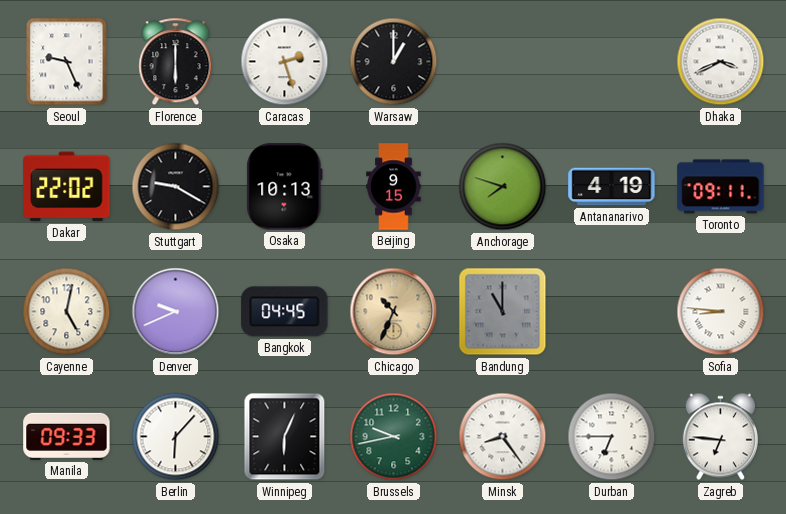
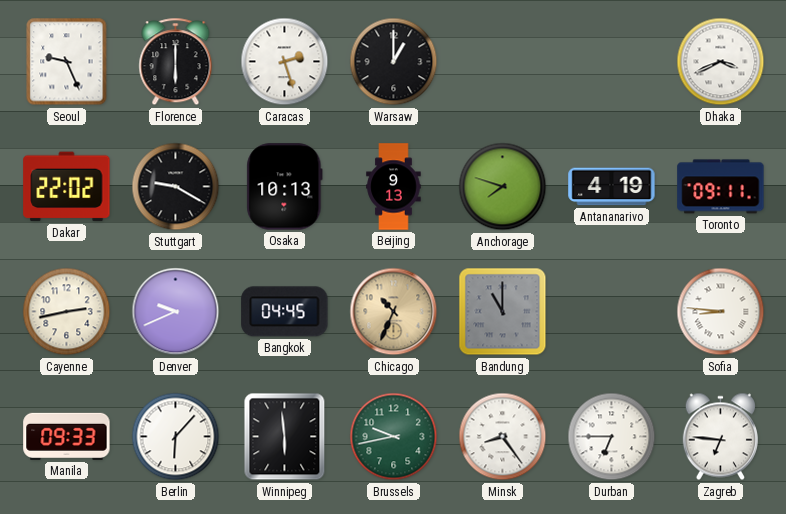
Beijing: 9:15 -> 9:13
Cayenne: 5:02 -> 2:43
Winnipeg: 6:04 -> 5:59
